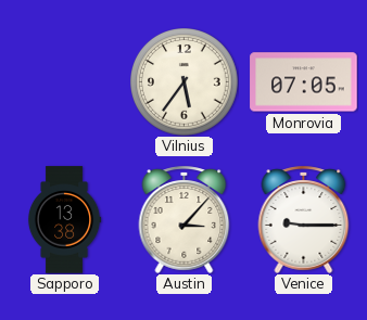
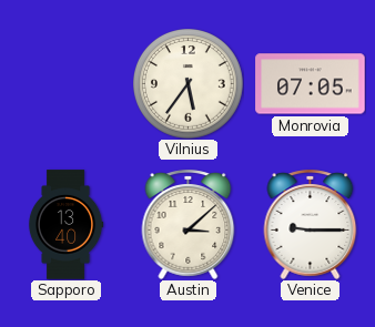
Sapporo: 13:38 -> 13:40
Austin: 3:07 -> 3:08
